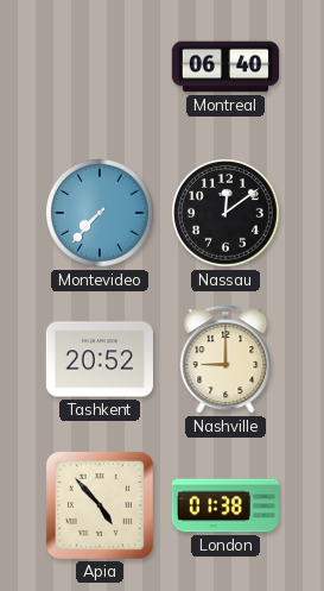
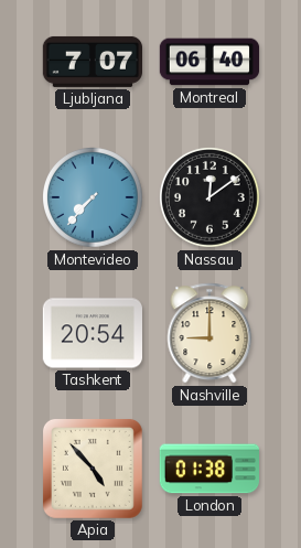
Ljubljana: none -> 7:07
Tashkent: 20:52 -> 20:54
